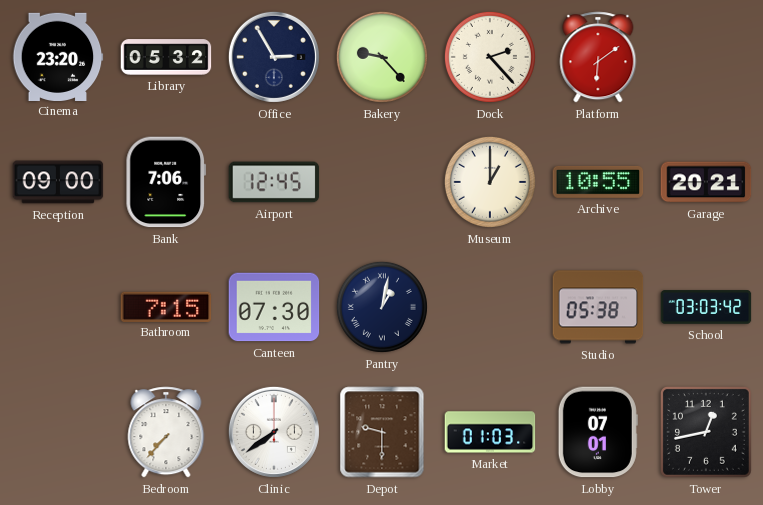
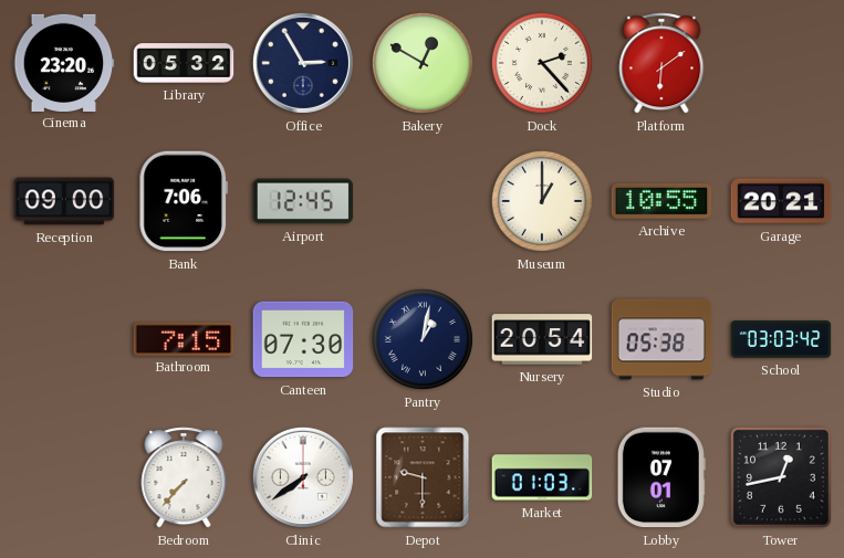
Bakery: 9:23 -> 12:50
Nursery: none -> 20:54
